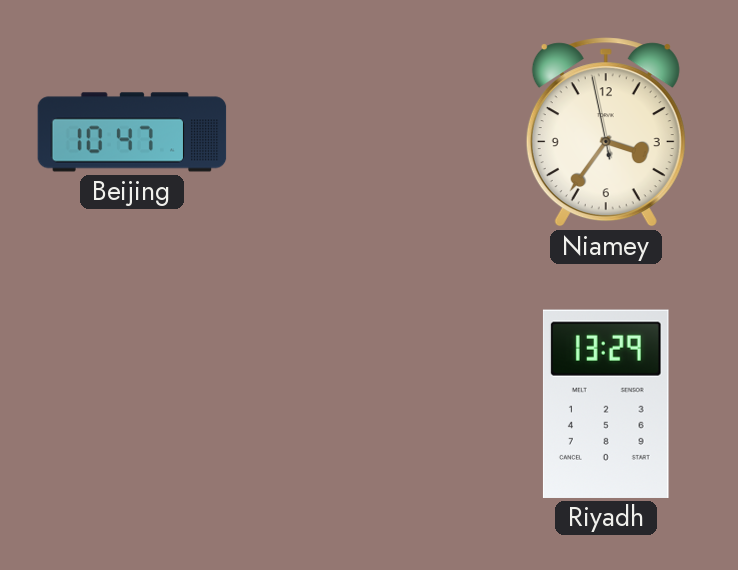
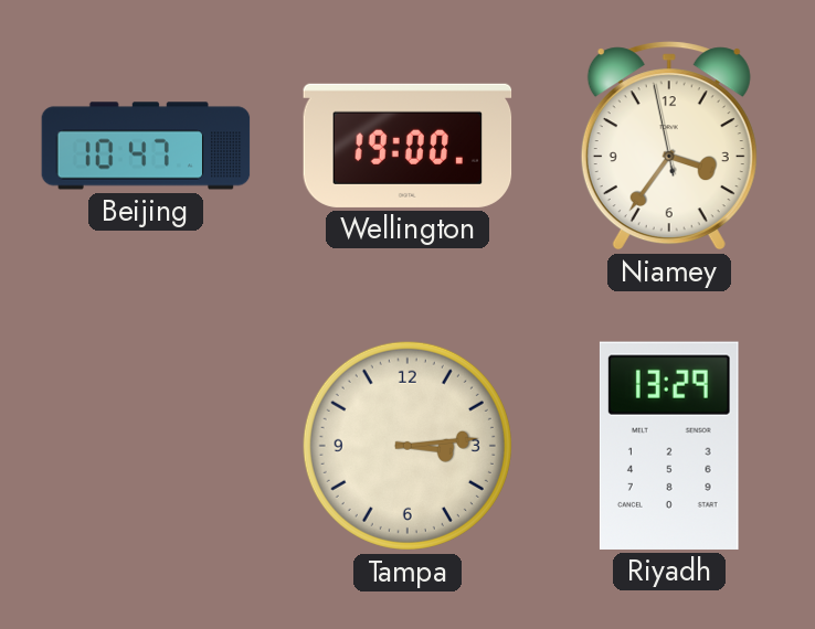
Wellington: none -> 19:00
Tampa: none -> 3:14
